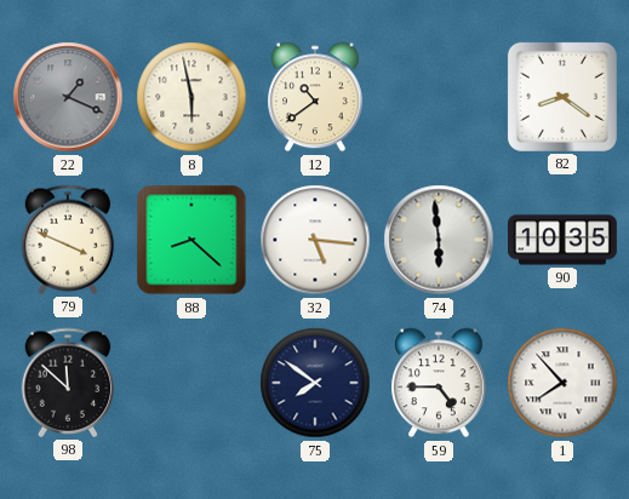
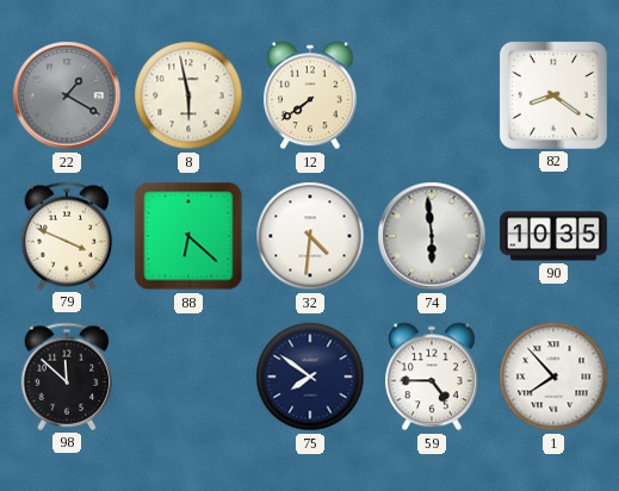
22: 1:19 -> 1:20
12: 10:39 -> 7:39
88: 8:22 -> 6:22
32: 5:16 -> 4:31
